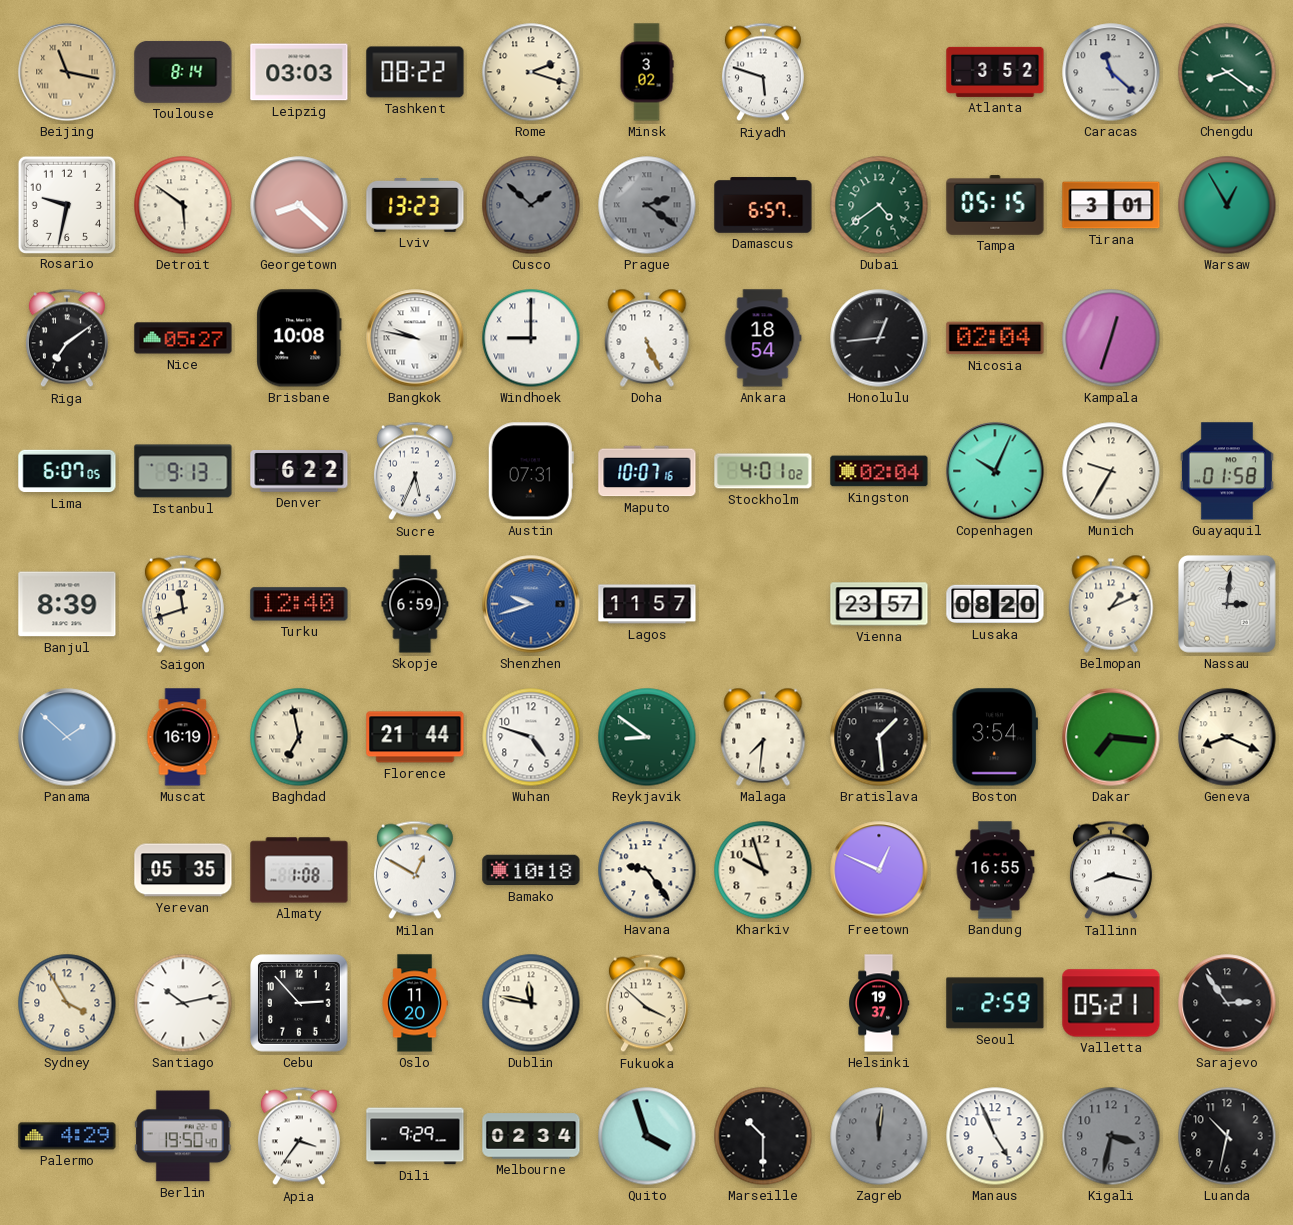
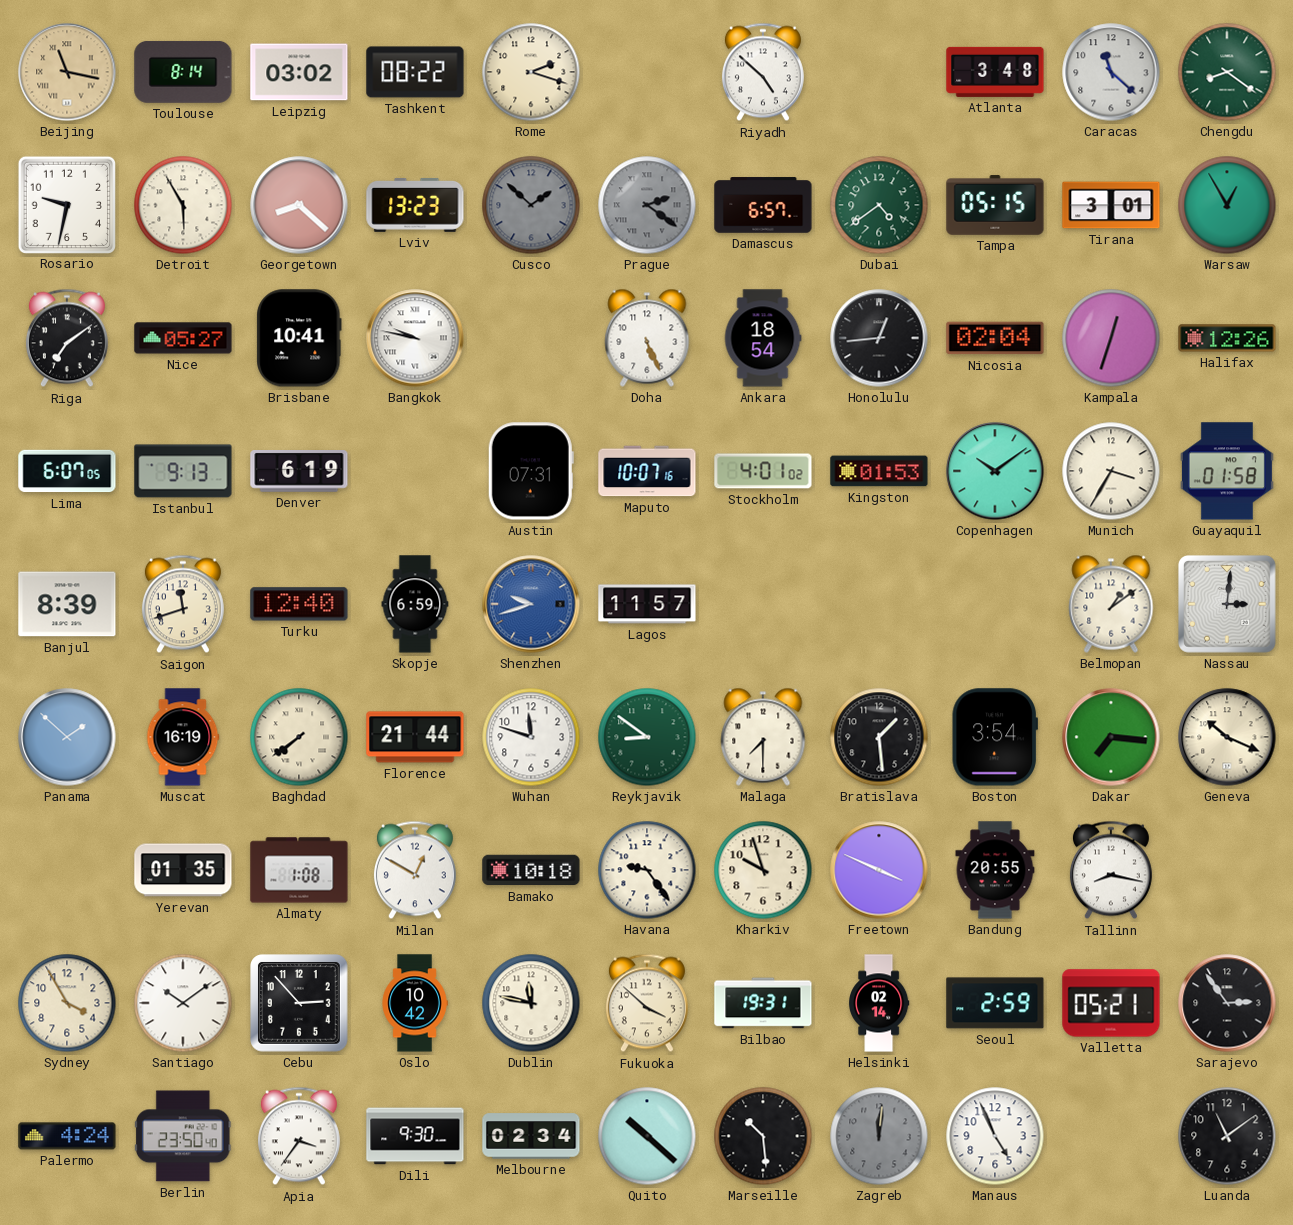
Leipzig: 03:03 -> 03:02
Minsk: 3:02 -> none
Riyadh: 5:48 -> 4:52
Atlanta: 3:52 -> 3:48
Detroit: 5:51 -> 5:55
Brisbane: 10:08 -> 10:41
Windhoek: 9:00 -> none
Halifax: none -> 12:26
Denver: 6:22 -> 6:19
Sucre: 5:34 -> none
Kingston: 02:04 -> 01:53
Copenhagen: 10:04 -> 10:09
Munich: 9:35 -> 3:35
Vienna: 23:57 -> none
Lusaka: 08:20 -> none
Belmopan: 1:11 -> 1:09
Baghdad: 6:58 -> 7:39
Wuhan: 4:48 -> 11:48
Malaga: 7:31 -> 7:30
Geneva: 8:19 -> 10:19
Yerevan: 05:35 -> 01:35
Freetown: 12:49 -> 3:49
Bandung: 16:55 -> 20:55
Santiago: 10:13 -> 10:09
Oslo: 11:20 -> 10:42
Bilbao: none -> 19:31
Helsinki: 19:37 -> 02:14
Palermo: 4:29 -> 4:24
Berlin: 19:50 -> 23:50
Dili: 9:29 -> 9:30
Quito: 3:57 -> 10:22
Marseille: 10:30 -> 10:29
Kigali: 3:32 -> none
Luanda: 10:32 -> 11:09
